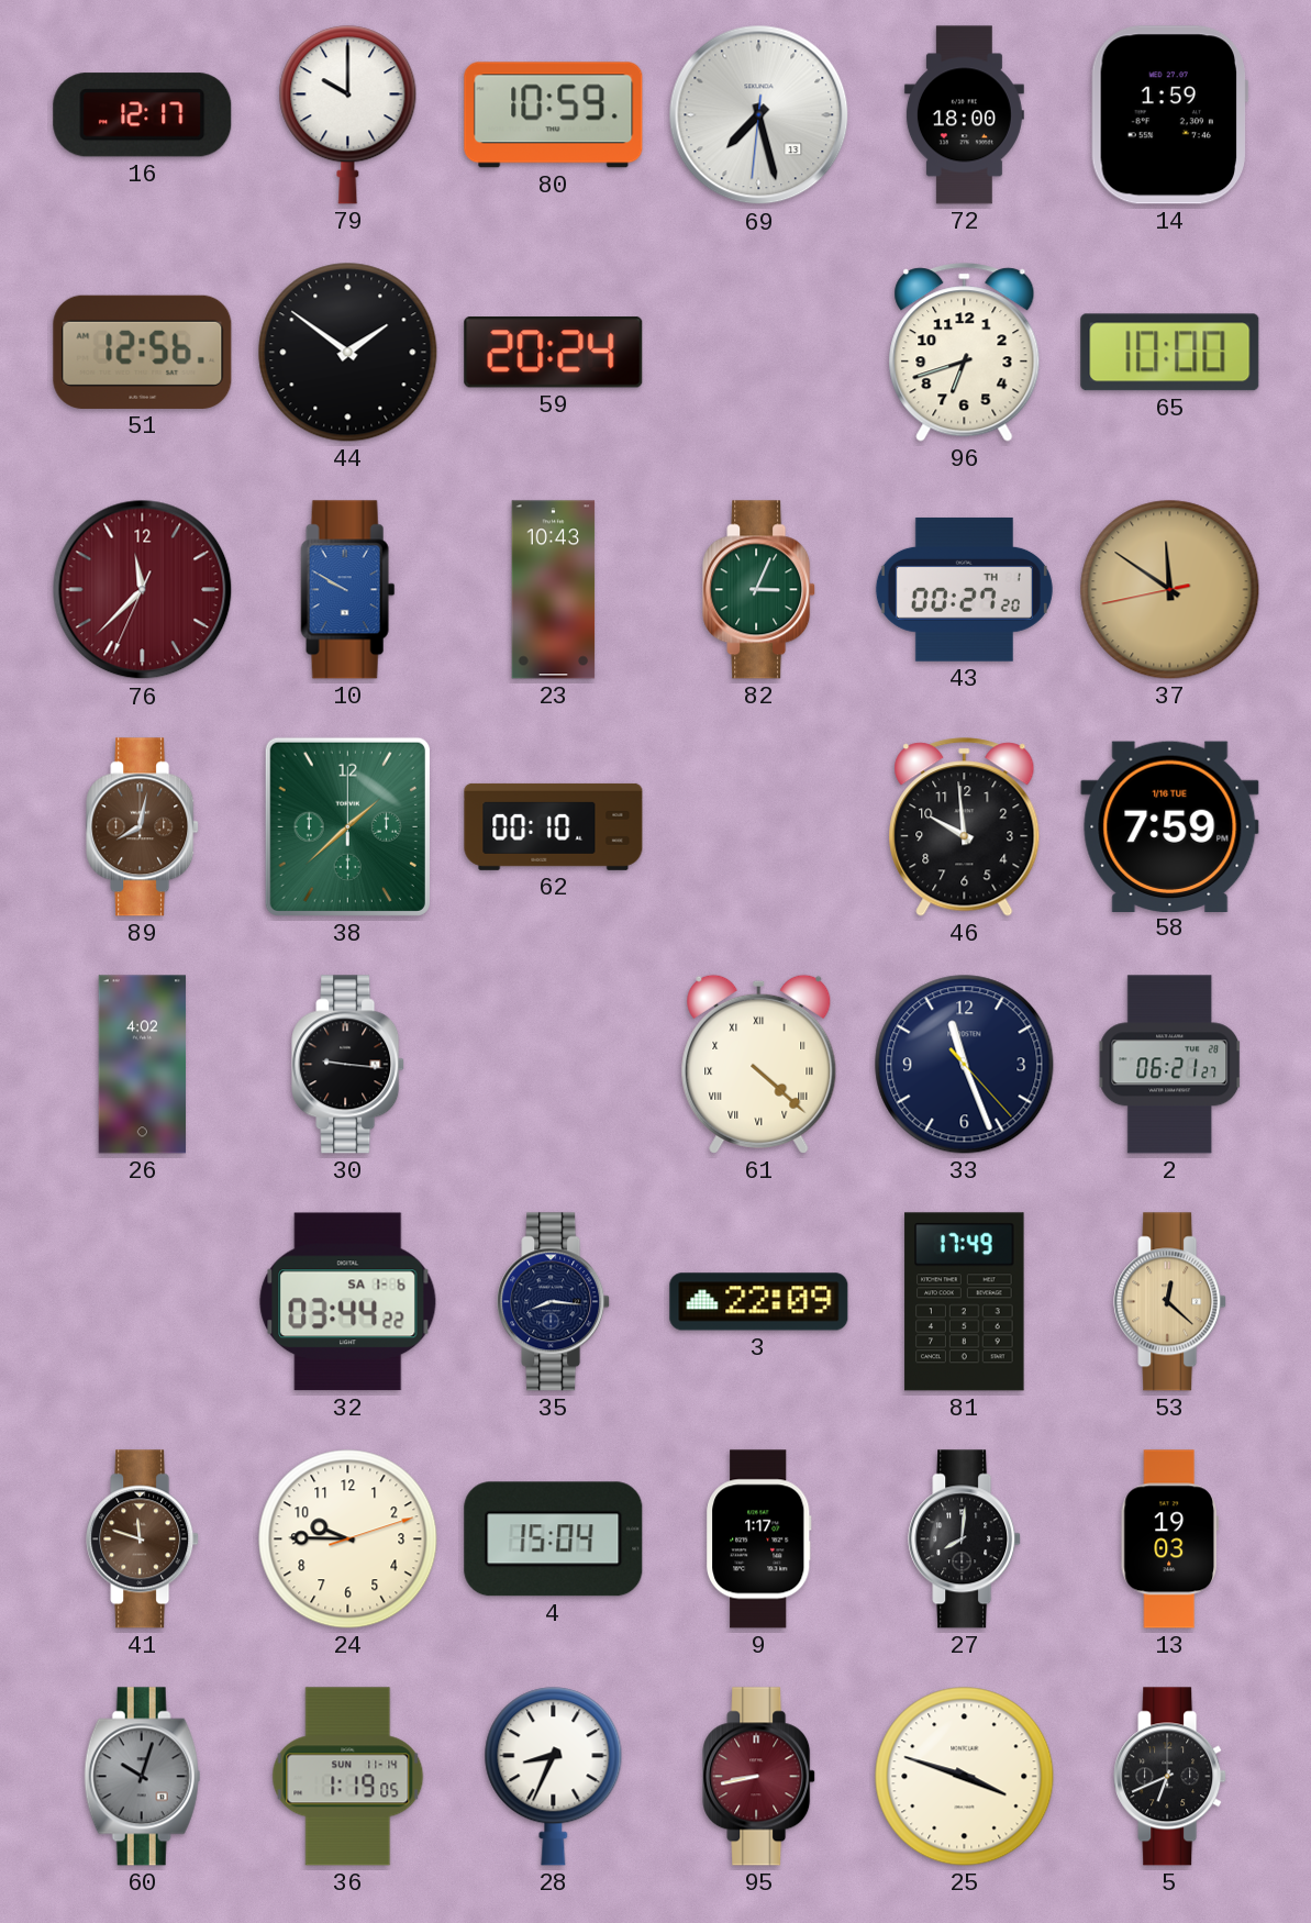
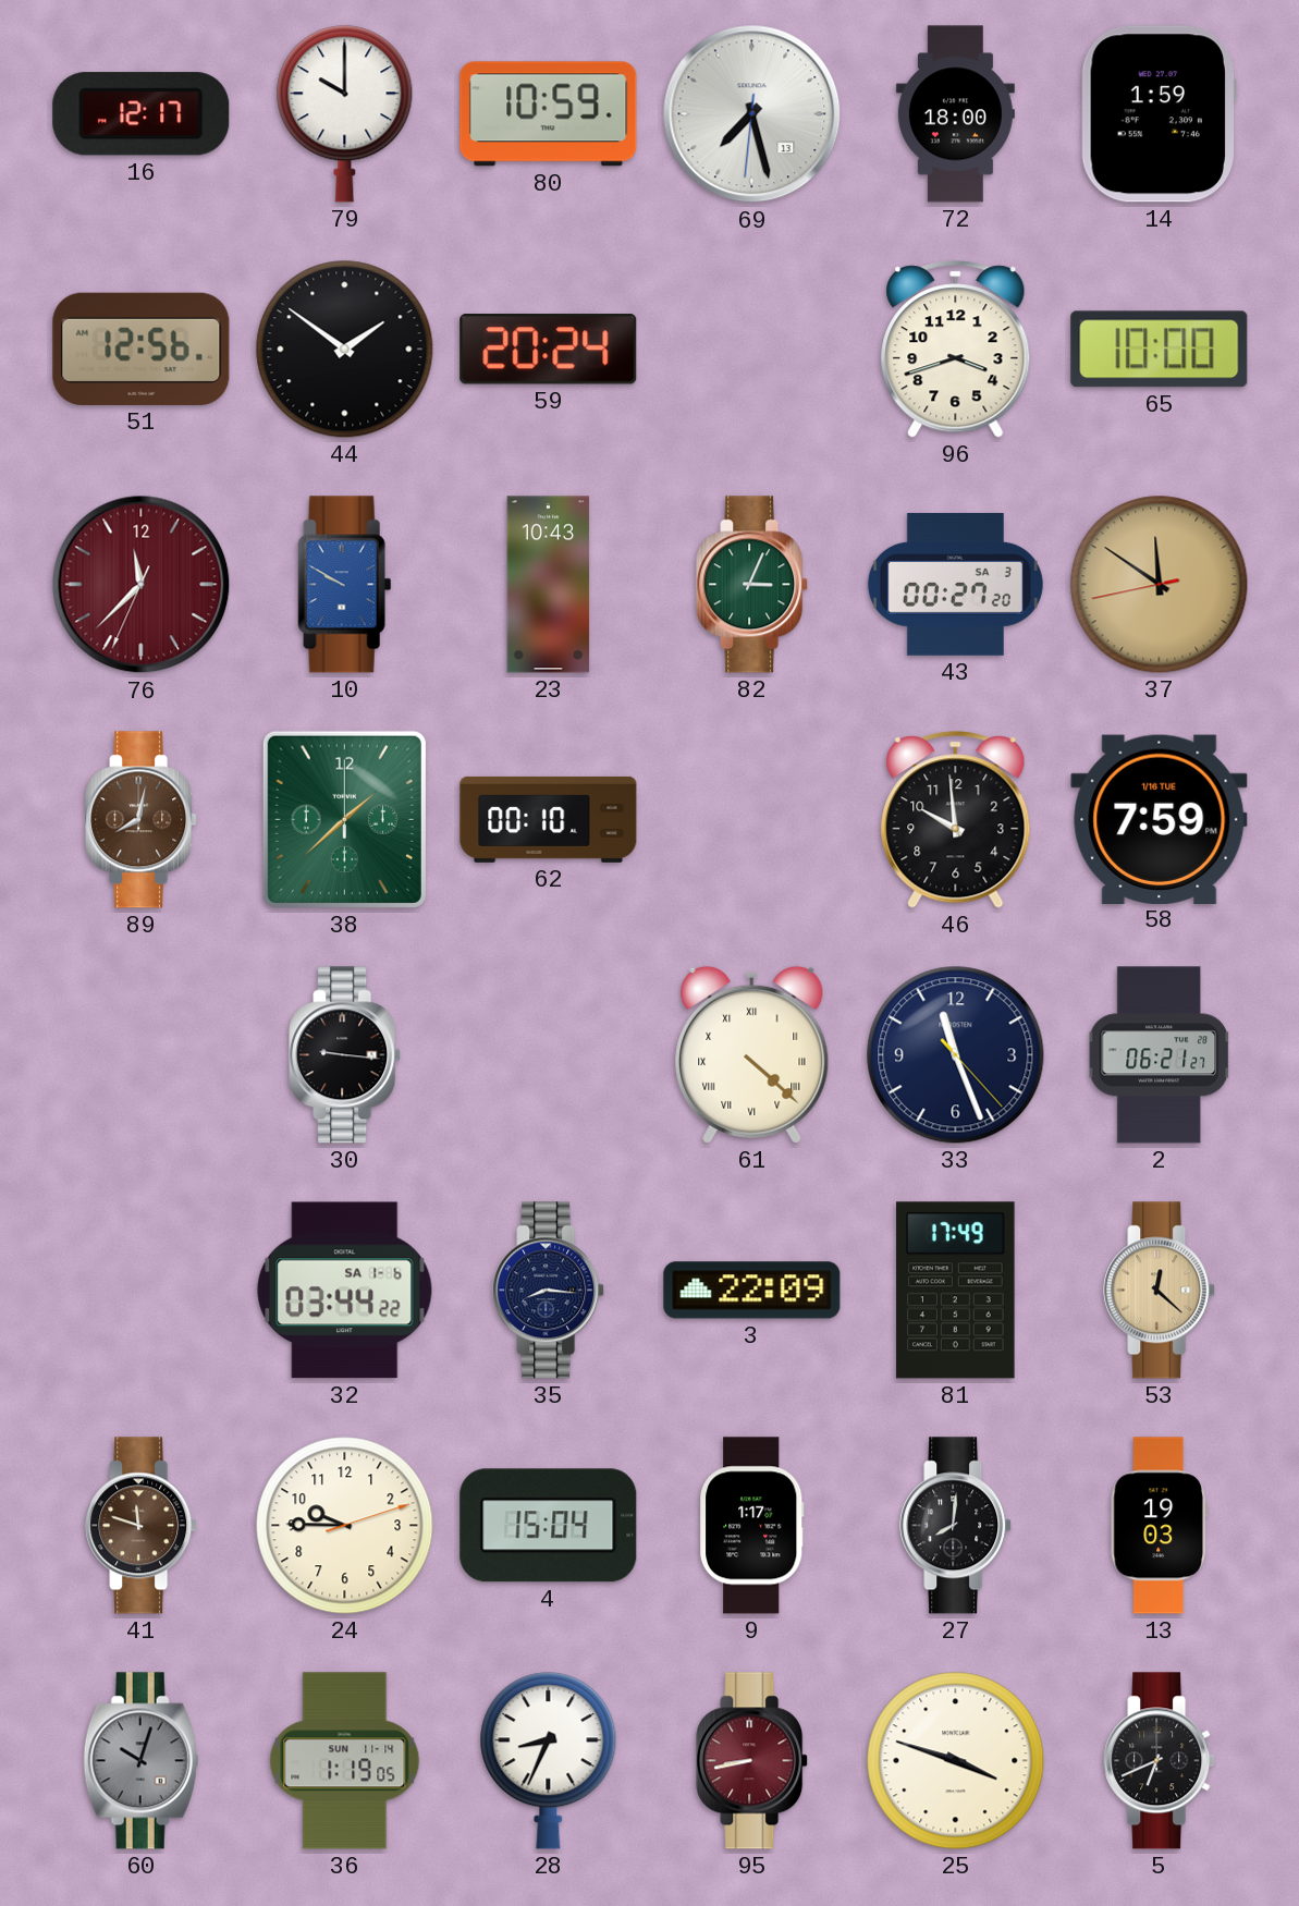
96: 6:42 -> 3:42
43 date: TH 1 -> SA 3
26: 4:02 -> none
